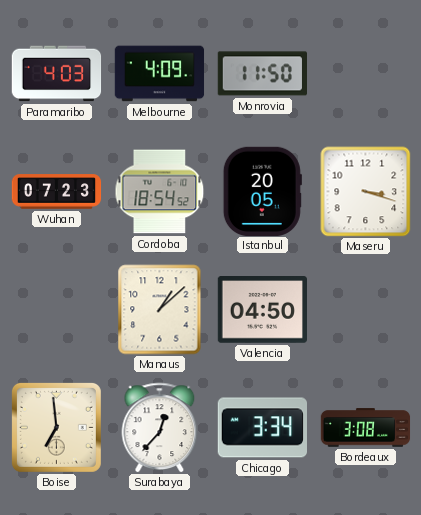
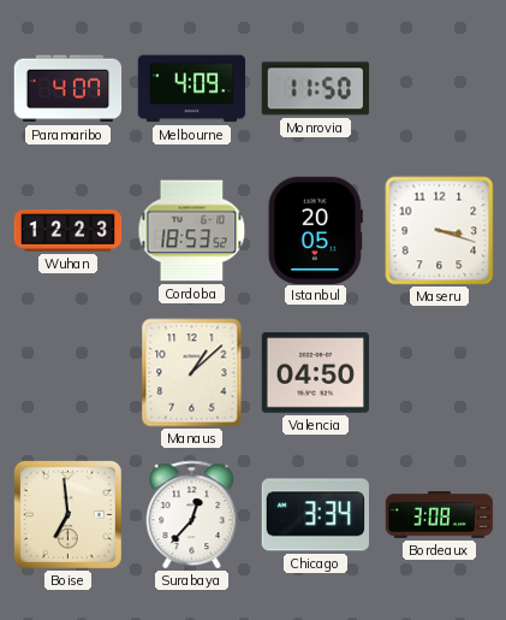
Paramaribo: 4:03 -> 4:07
Wuhan: 07:23 -> 12:23
Cordoba: 18:54 -> 18:53
